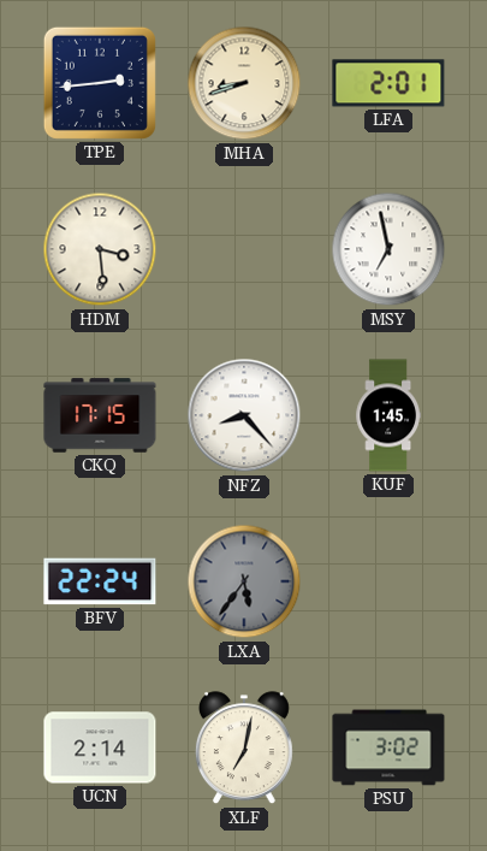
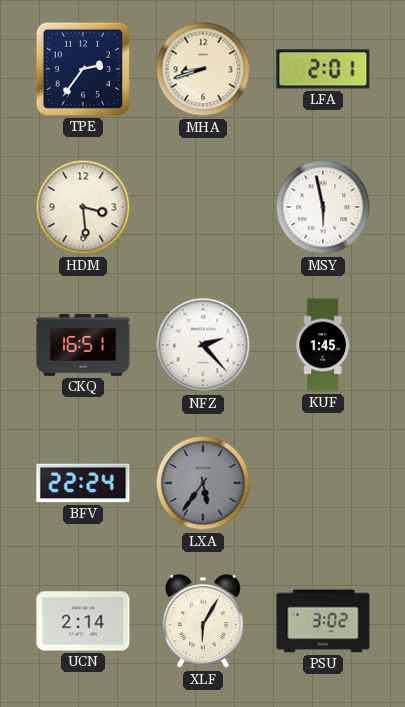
TPE: 2:44 -> 2:36
MSY: 6:58 -> 5:58
CKQ: 17:15 -> 16:51
NFZ: 8:23 -> 2:23
XLF: 7:02 -> 6:05
